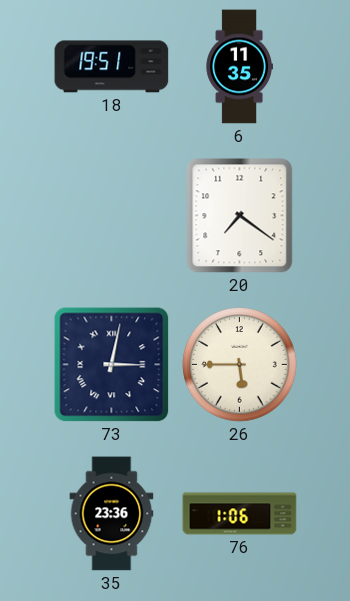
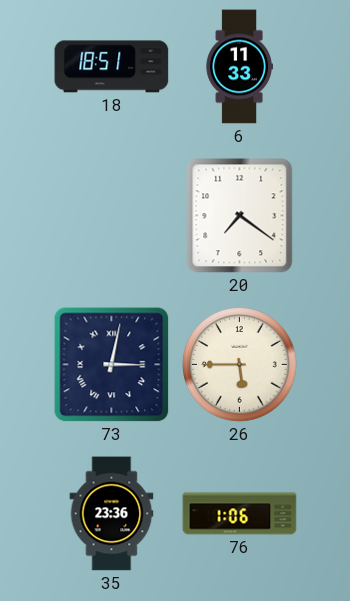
18: 19:51 -> 18:51
6: 11:35 -> 11:33
